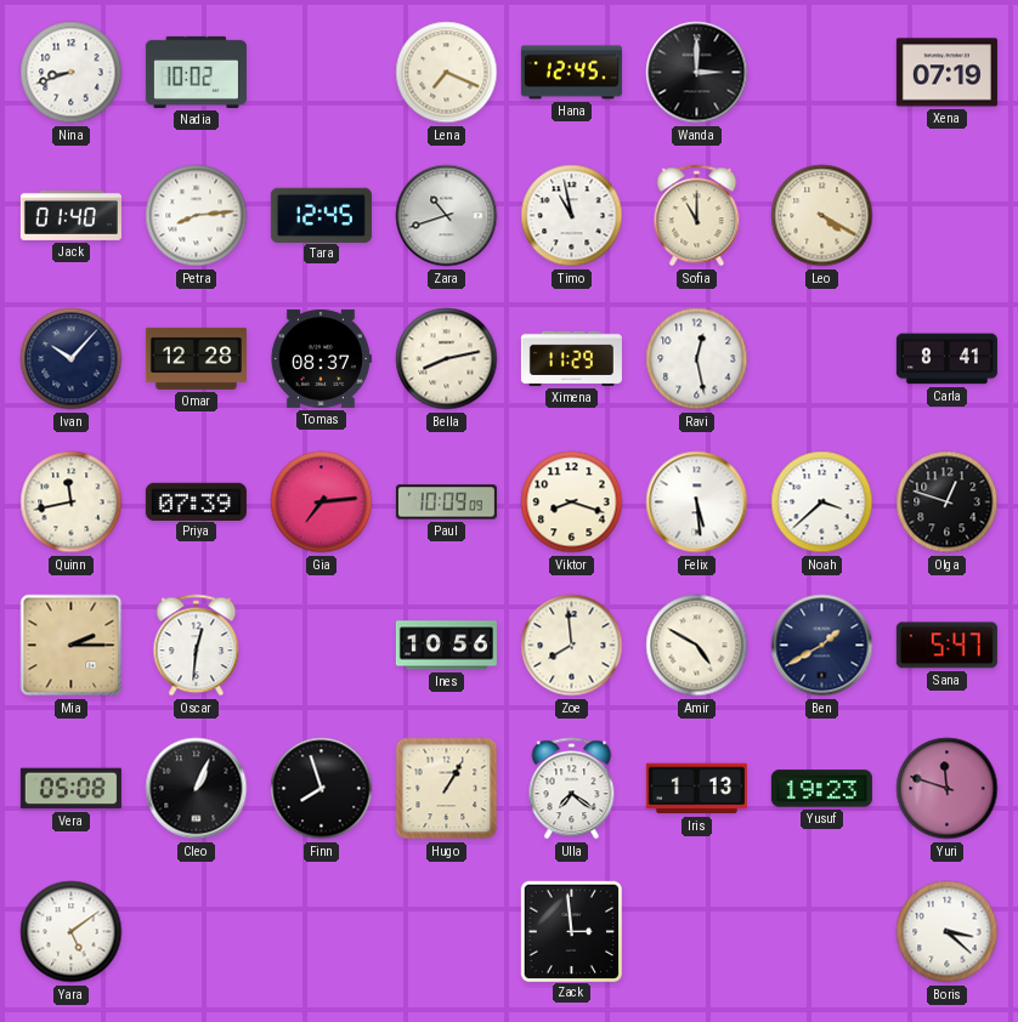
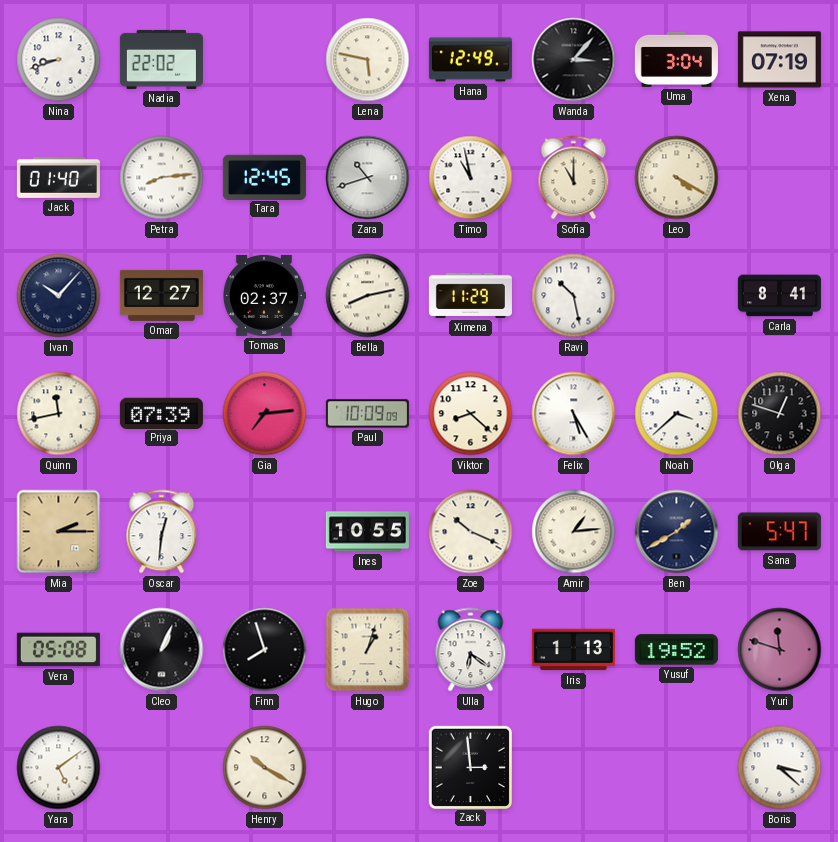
Nadia: 10:02 -> 22:02
Lena: 7:19 -> 5:47
Hana: 12:45 -> 12:49
Wanda: 3:00 -> 3:07
Uma: none -> 3:04
Omar: 12:28 -> 12:27
Tomas: 08:37 -> 02:37
Ravi: 12:28 -> 10:28
Viktor: 8:18 -> 8:22
Felix: 5:29 -> 5:25
Ines: 10:56 -> 10:55
Zoe: 7:59 -> 10:19
Amir: 4:50 -> 1:14
Hugo: 1:05 -> 1:03
Ulla: 7:21 -> 6:21
Yusuf: 19:23 -> 19:52
Henry: none -> 10:20
